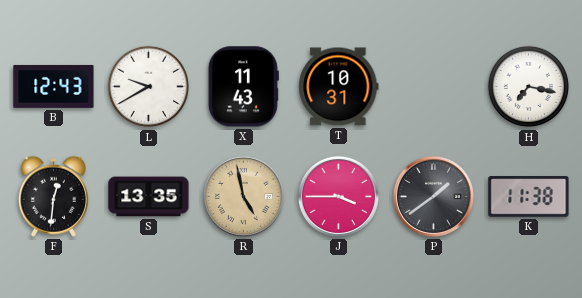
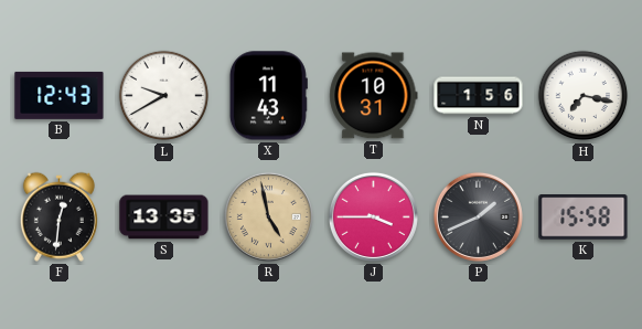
N: none -> 1:56
P: 1:39 -> 1:41
K: 11:38 -> 15:58
